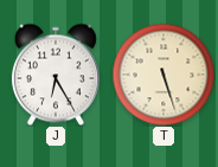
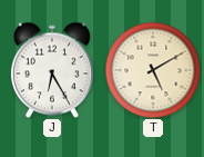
T: 5:27 -> 5:10
